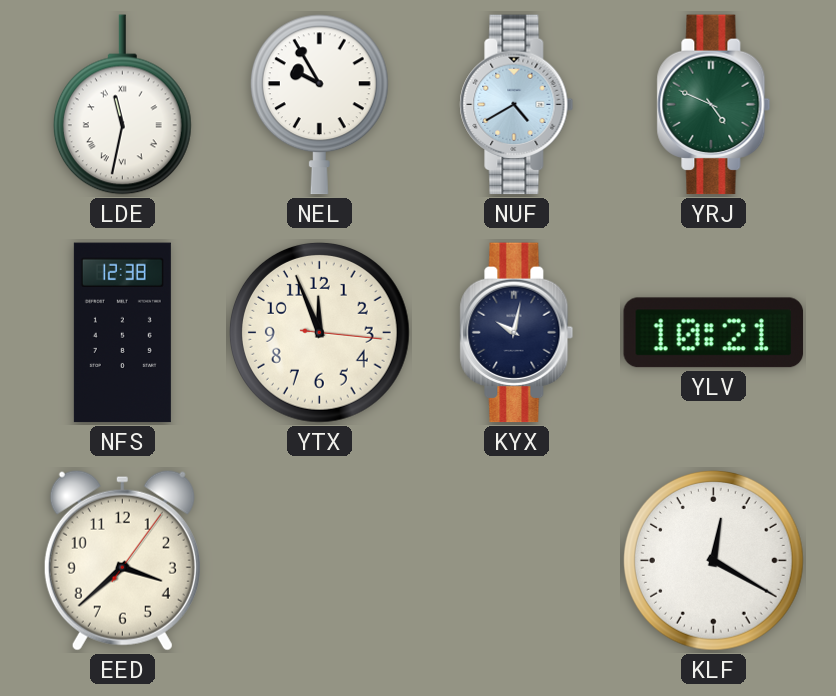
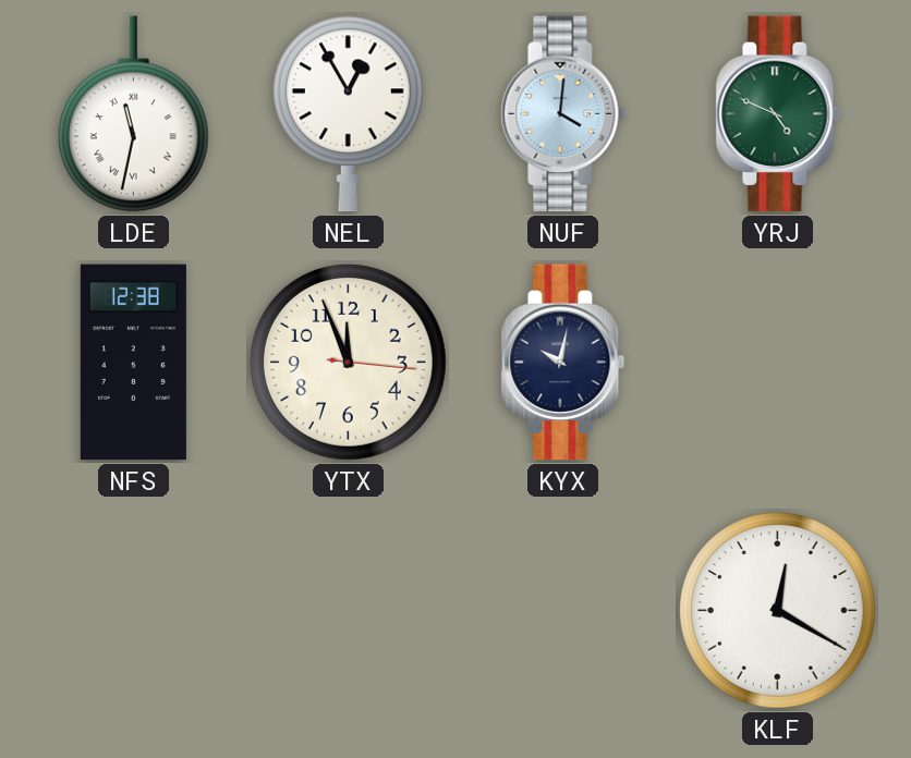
NEL: 9:55 -> 12:55
NUF: 4:40 -> 4:01
YLV: 10:21 -> none
EED: 3:38 -> none
